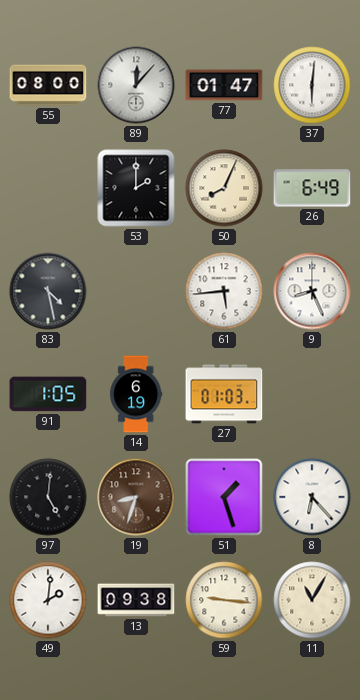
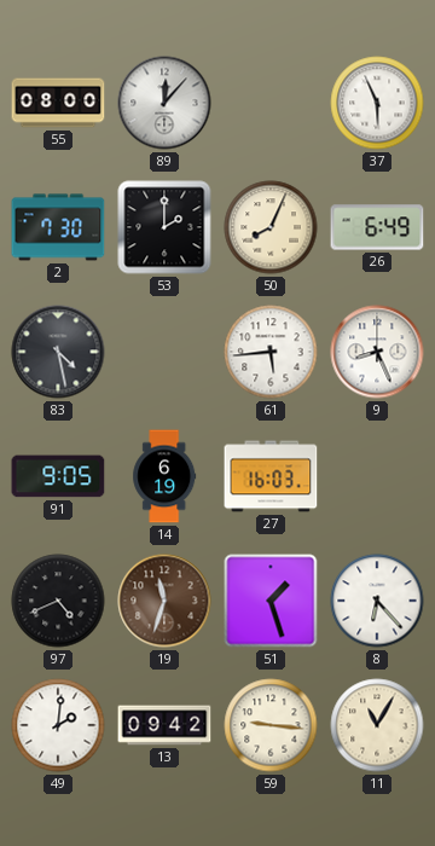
77: 01:47 -> none
37: 6:01 -> 5:56
2: none -> 7:30
91: 1:05 -> 9:05
27: 01:03 -> 16:03
97: 5:01 -> 4:41
19: 8:33 -> 11:33
13: 09:38 -> 09:42
